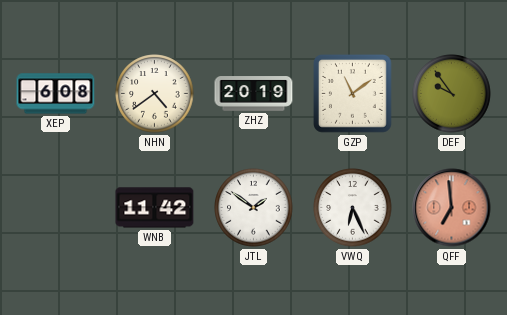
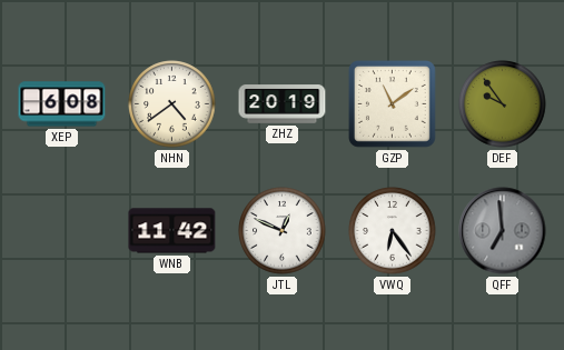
JTL: 1:51 -> 12:49
VWQ: 6:26 -> 6:24
QFF dial: salmon -> grey
